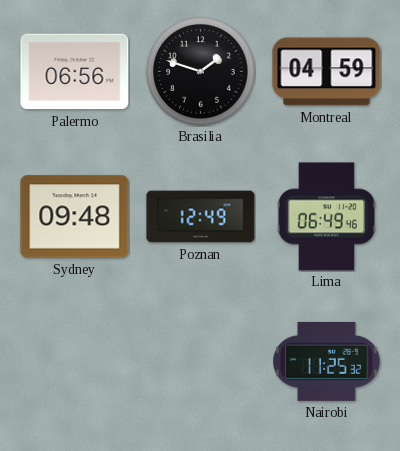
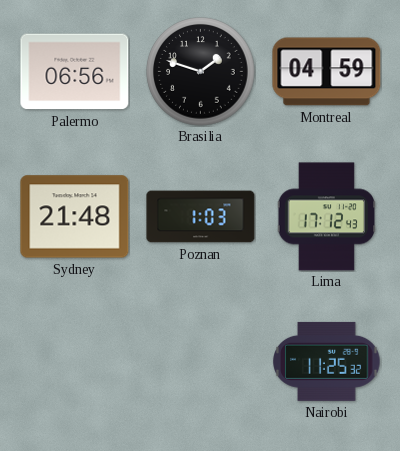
Sydney: 09:48 -> 21:48
Poznan: 12:49 -> 1:03
Lima: 06:49 -> 17:12
